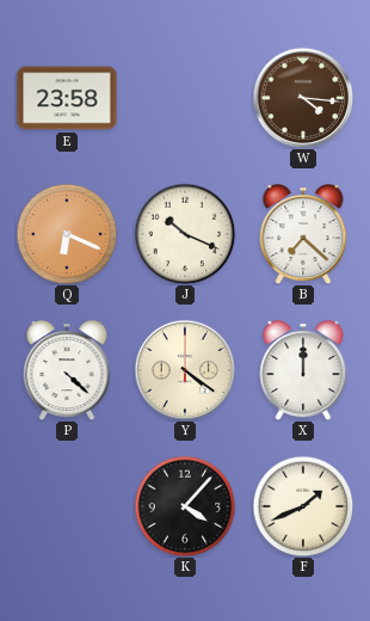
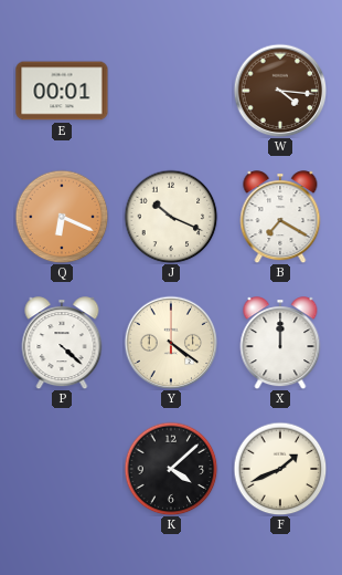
E: 23:58 -> 00:01
B: 7:22 -> 7:20
K: 4:07 -> 4:08
